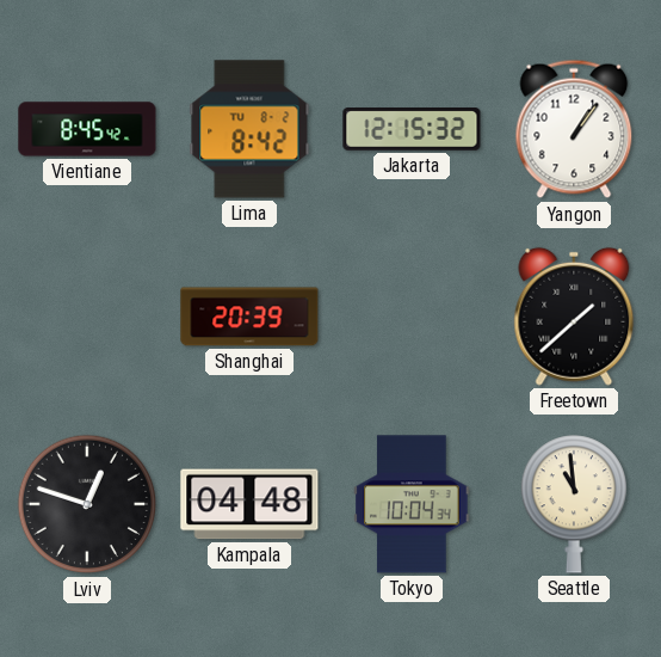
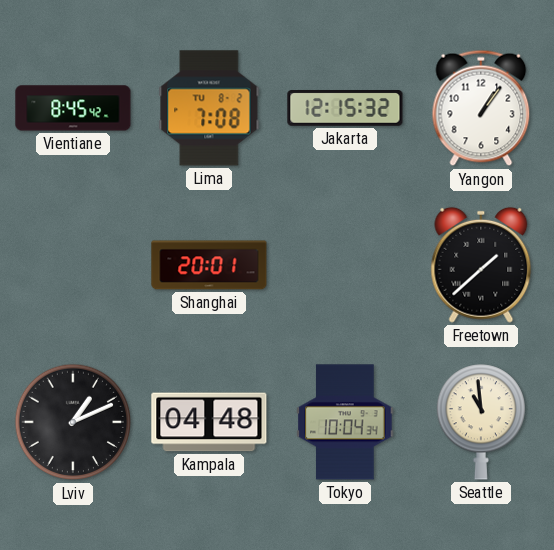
Lima: 8:42 -> 7:08
Shanghai: 20:39 -> 20:01
Lviv: 12:48 -> 1:11
